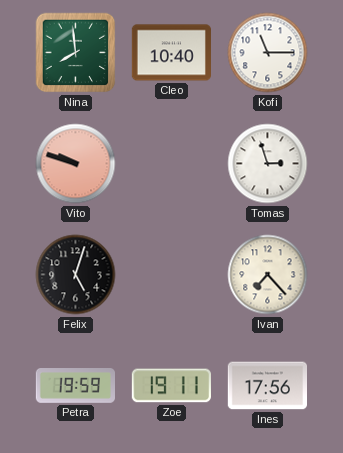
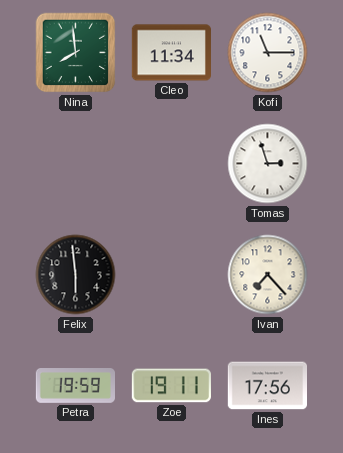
Cleo: 10:40 -> 11:34
Vito: 9:48 -> none
Felix: 5:03 -> 5:59
